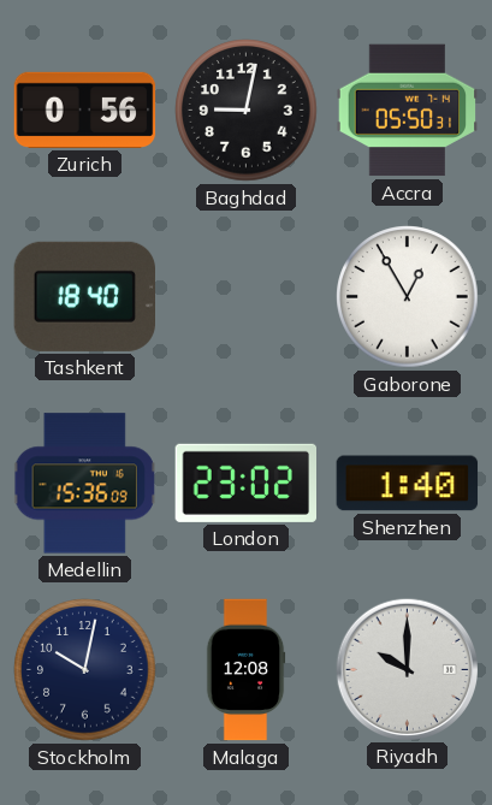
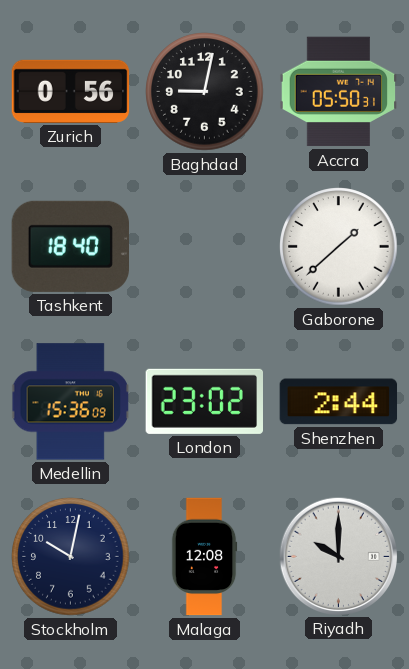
Gaborone: 12:55 -> 1:38
Shenzhen: 1:40 -> 2:44
